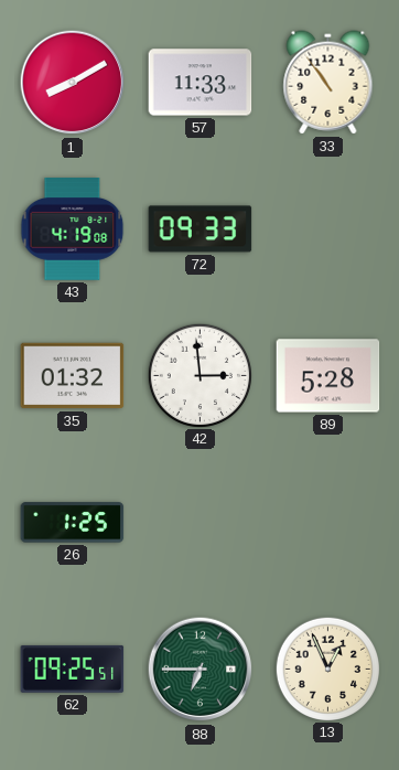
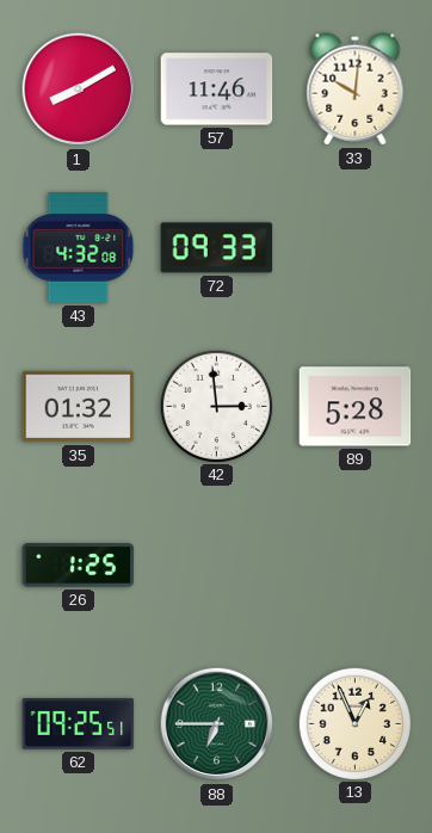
57: 11:33 -> 11:46
33: 10:54 -> 10:01
43: 4:19 -> 4:32
